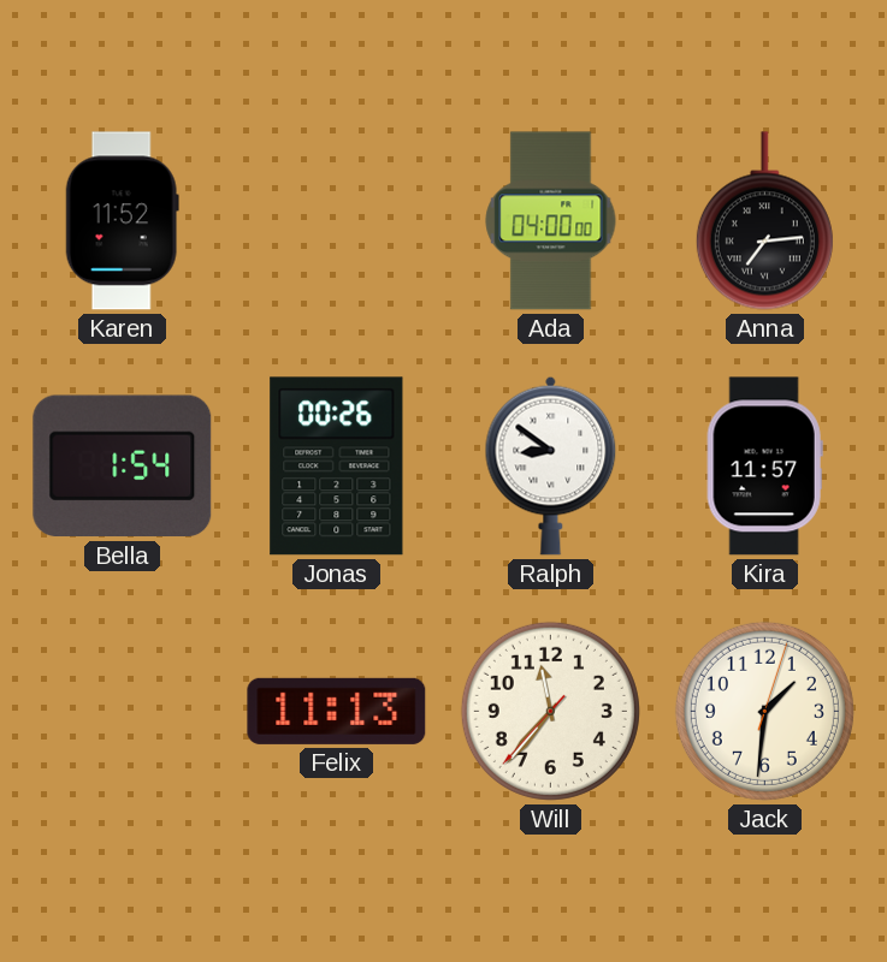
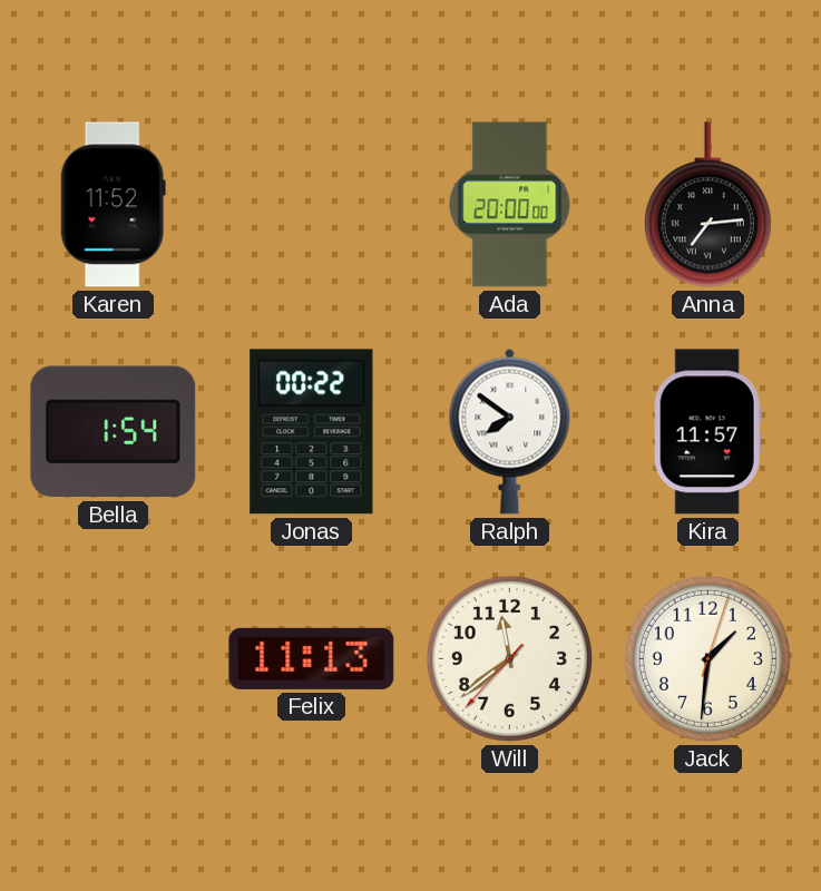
Ada: 04:00 -> 20:00
Jonas: 00:26 -> 00:22
Ralph: 8:51 -> 7:51
Will: 11:36 -> 11:38
